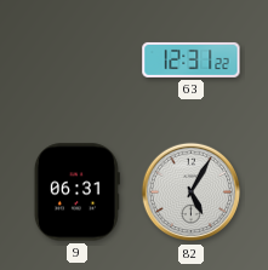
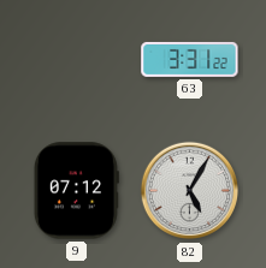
63: 12:31 -> 3:31
9: 06:31 -> 07:12
